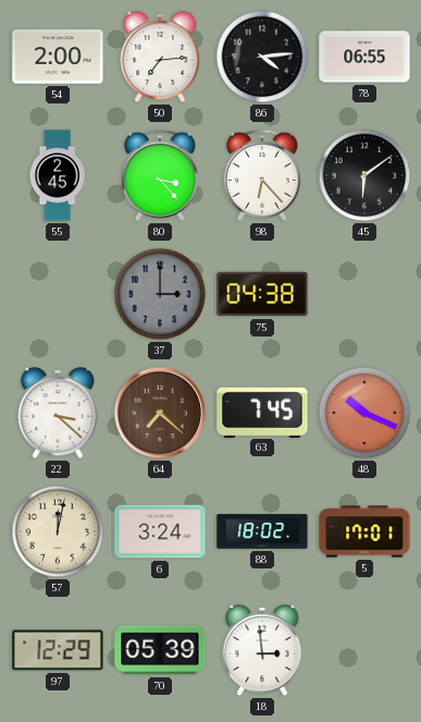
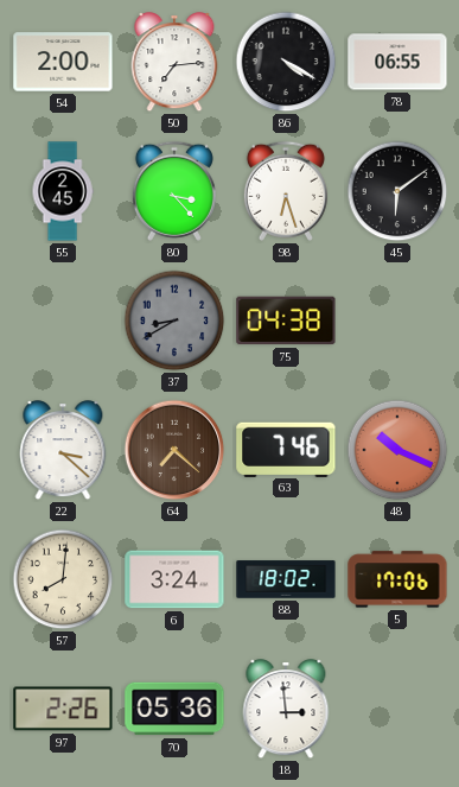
86: 4:14 -> 4:20
98: 6:23 -> 6:27
37: 3:00 -> 8:40
63: 7:45 -> 7:46
57: 12:02 -> 8:01
5: 17:01 -> 17:06
97: 12:29 -> 2:26
70: 05:39 -> 05:36
